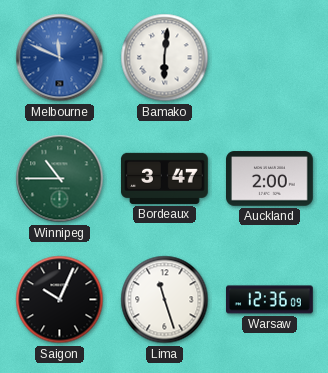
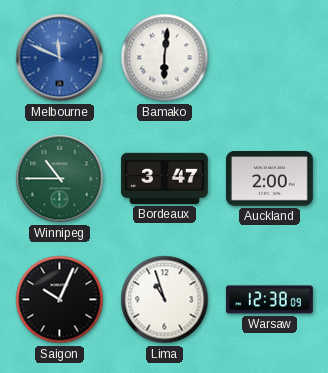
Lima: 11:27 -> 10:57
Warsaw: 12:36 -> 12:38
